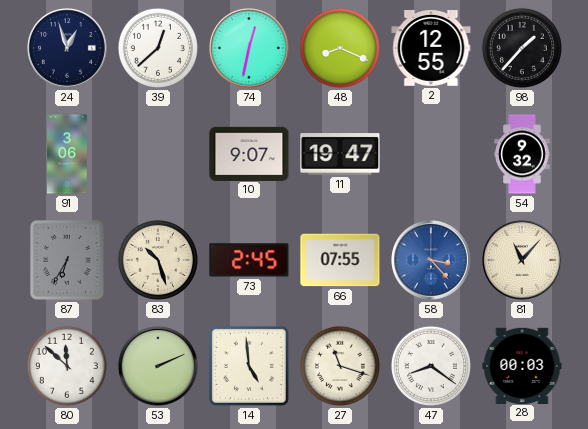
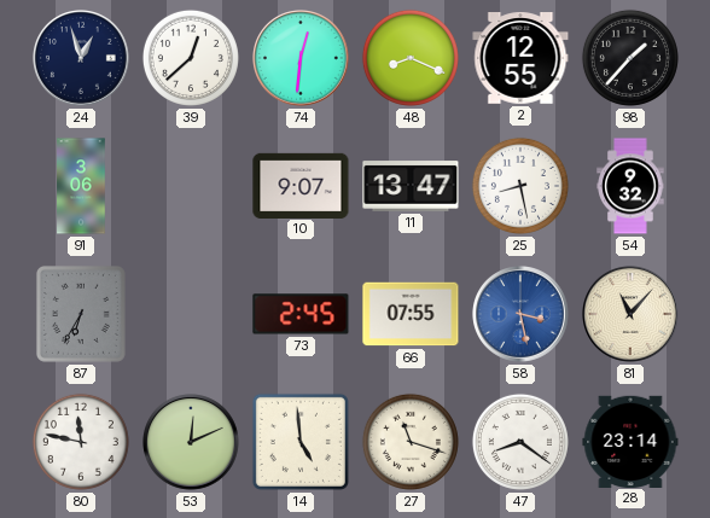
74: 12:32 -> 12:31
11: 19:47 -> 13:47
25: none -> 8:28
83: 10:27 -> none
58: 3:23 -> 3:28
80: 11:52 -> 11:47
53: 2:11 -> 12:11
28: 00:03 -> 23:14
